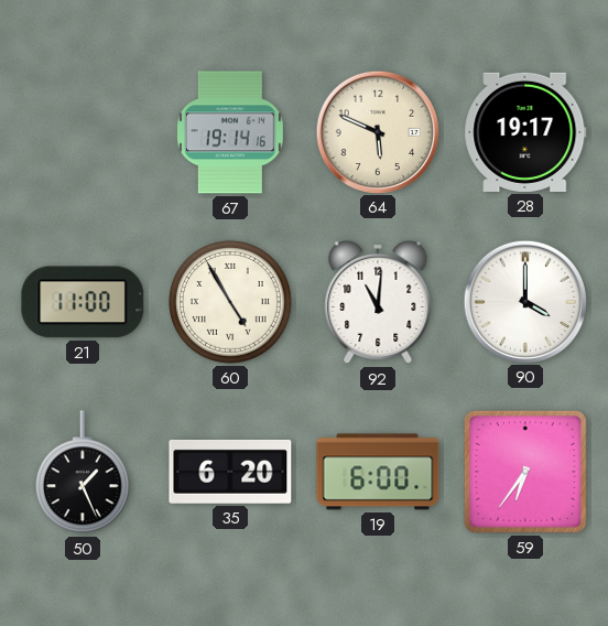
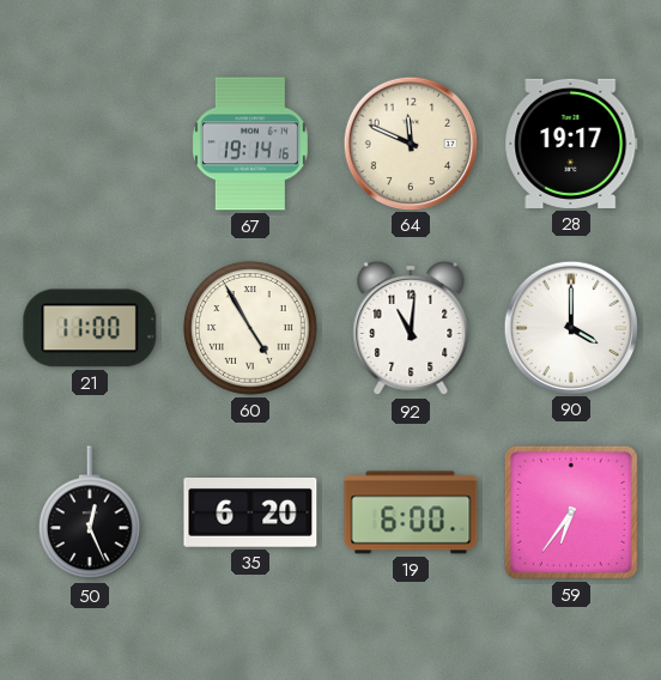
64: 5:49 -> 11:49
50: 1:26 -> 12:26
